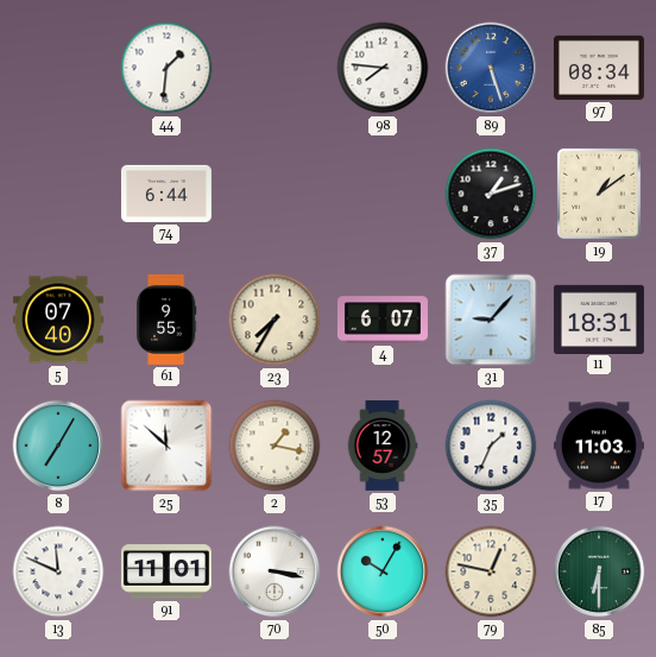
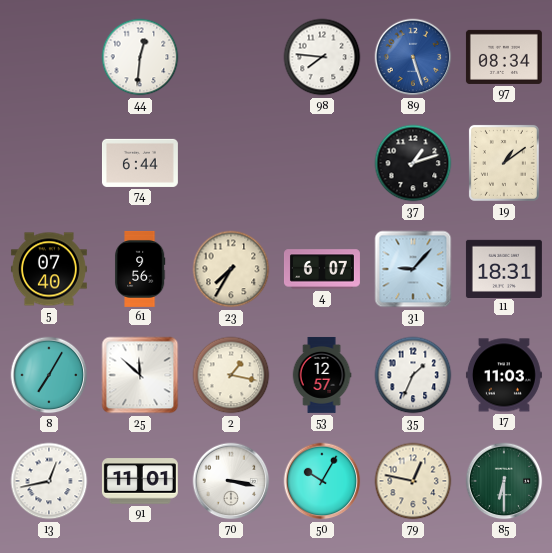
44: 1:31 -> 12:31
61: 9:55 -> 9:56
13: 11:49 -> 12:43
